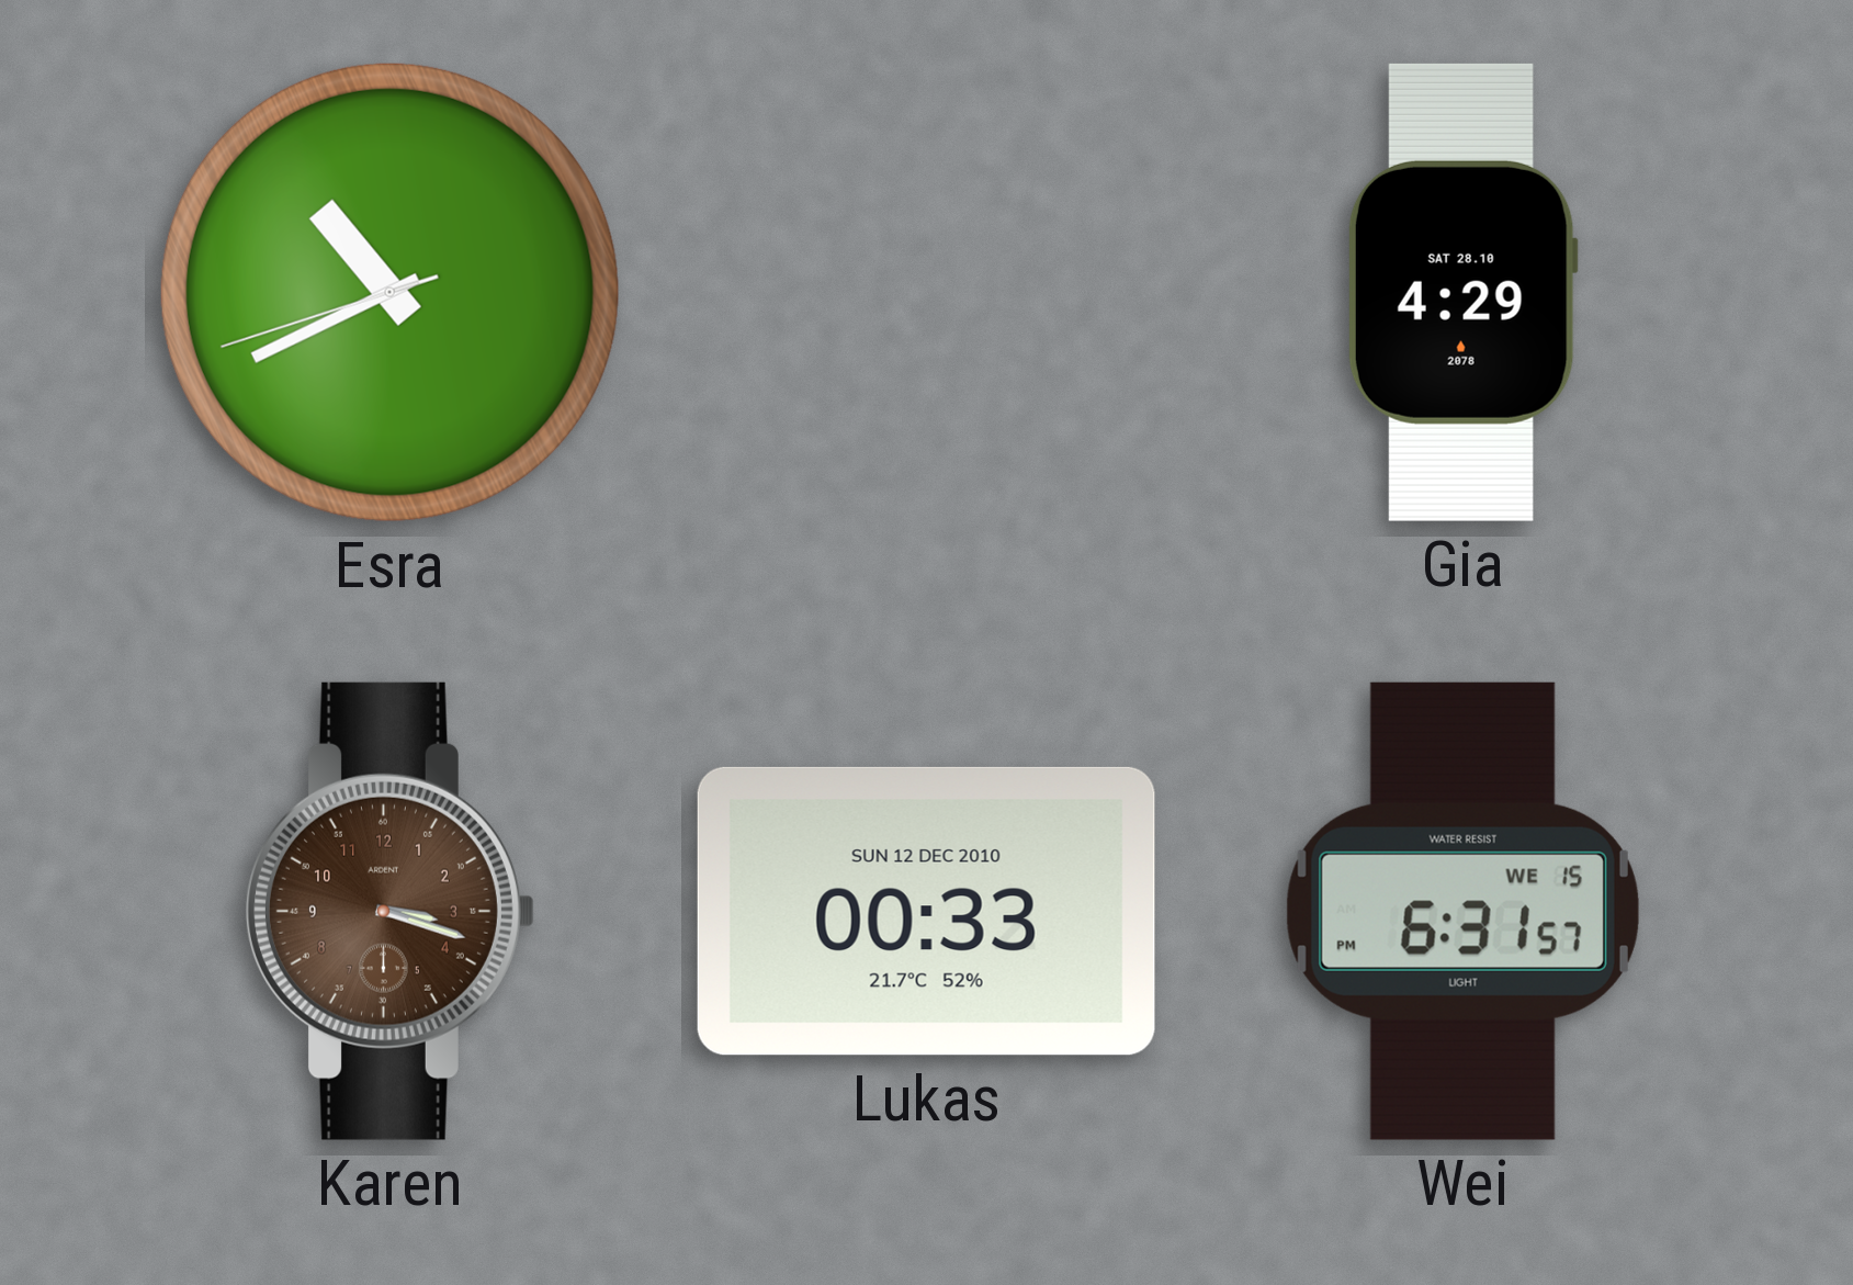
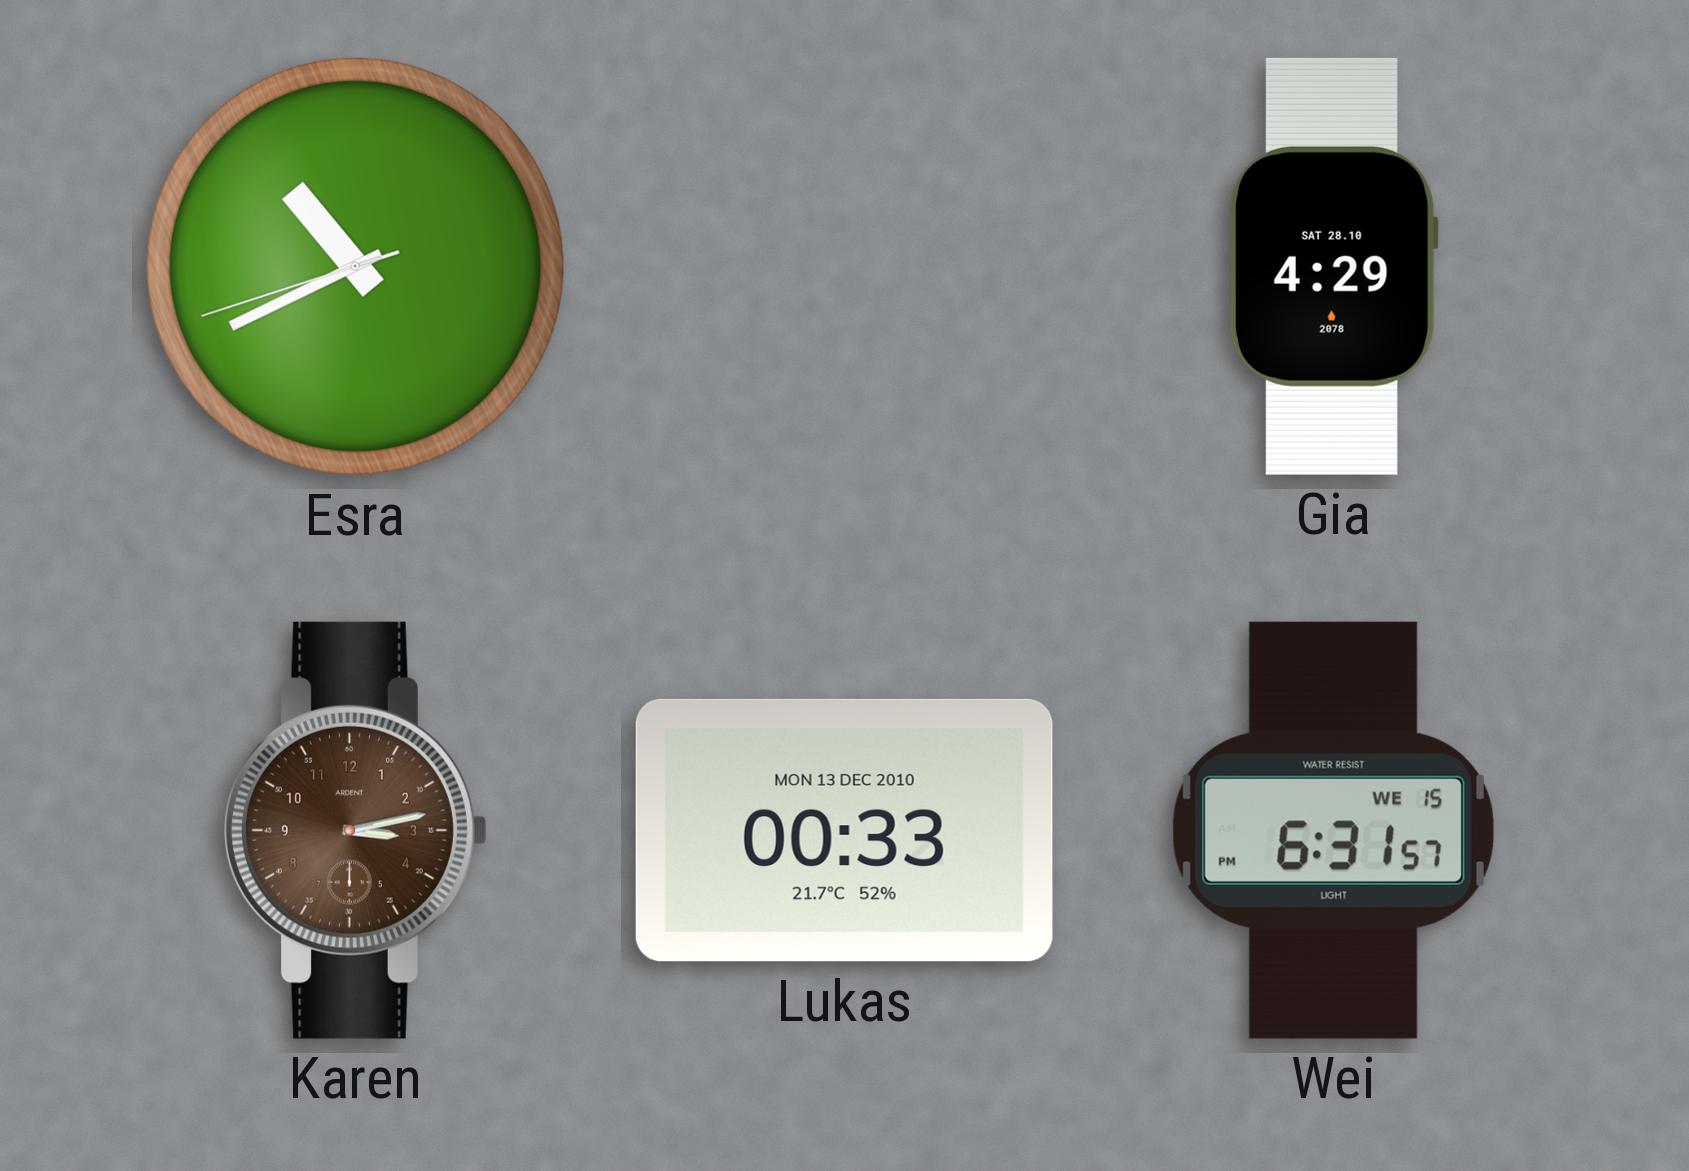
Karen: 3:18 -> 3:13
Lukas date: SUN 12 DEC 2010 -> MON 13 DEC 2010
